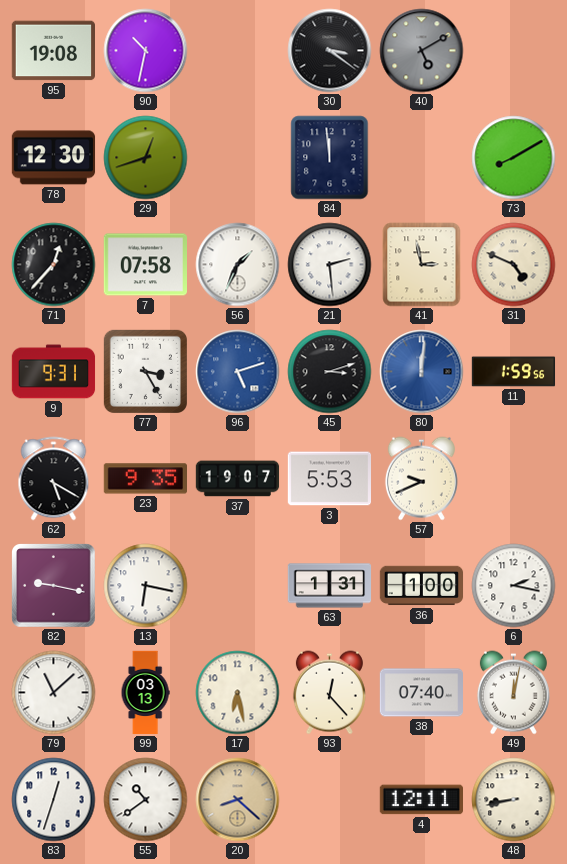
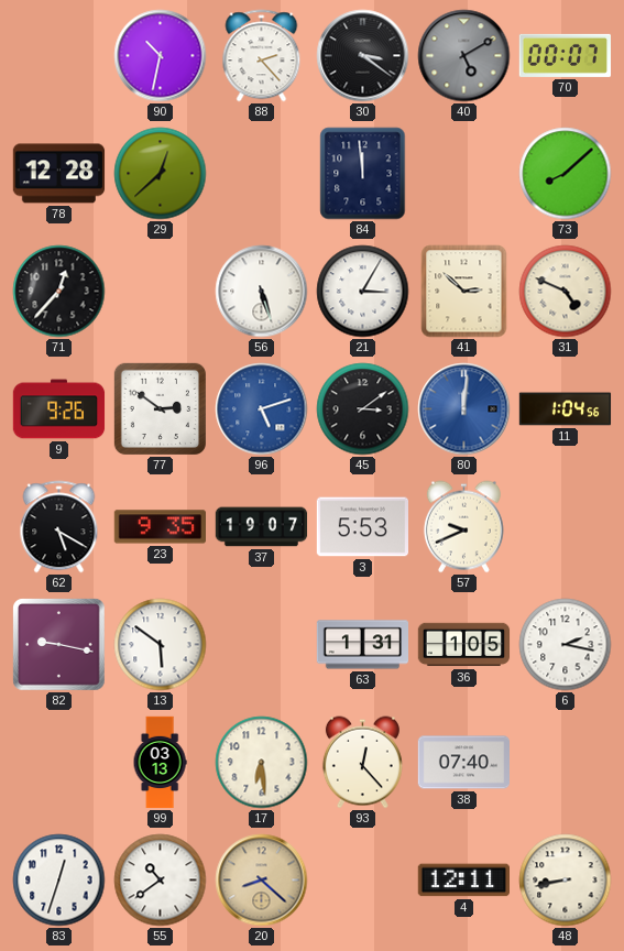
95: 19:08 -> none
88: none -> 2:23
70: none -> 00:07
78: 12:30 -> 12:28
29: 12:42 -> 12:38
73: 8:10 -> 8:08
7: 07:58 -> none
56: 1:34 -> 5:27
21: 2:29 -> 3:05
41: 2:58 -> 2:52
9: 9:31 -> 9:26
77: 3:25 -> 2:51
45: 3:12 -> 3:09
11: 1:59 -> 1:04
13: 6:17 -> 5:51
36: 1:00 -> 1:05
79: 11:08 -> none
17: 6:28 -> 6:29
49: 12:02 -> none
